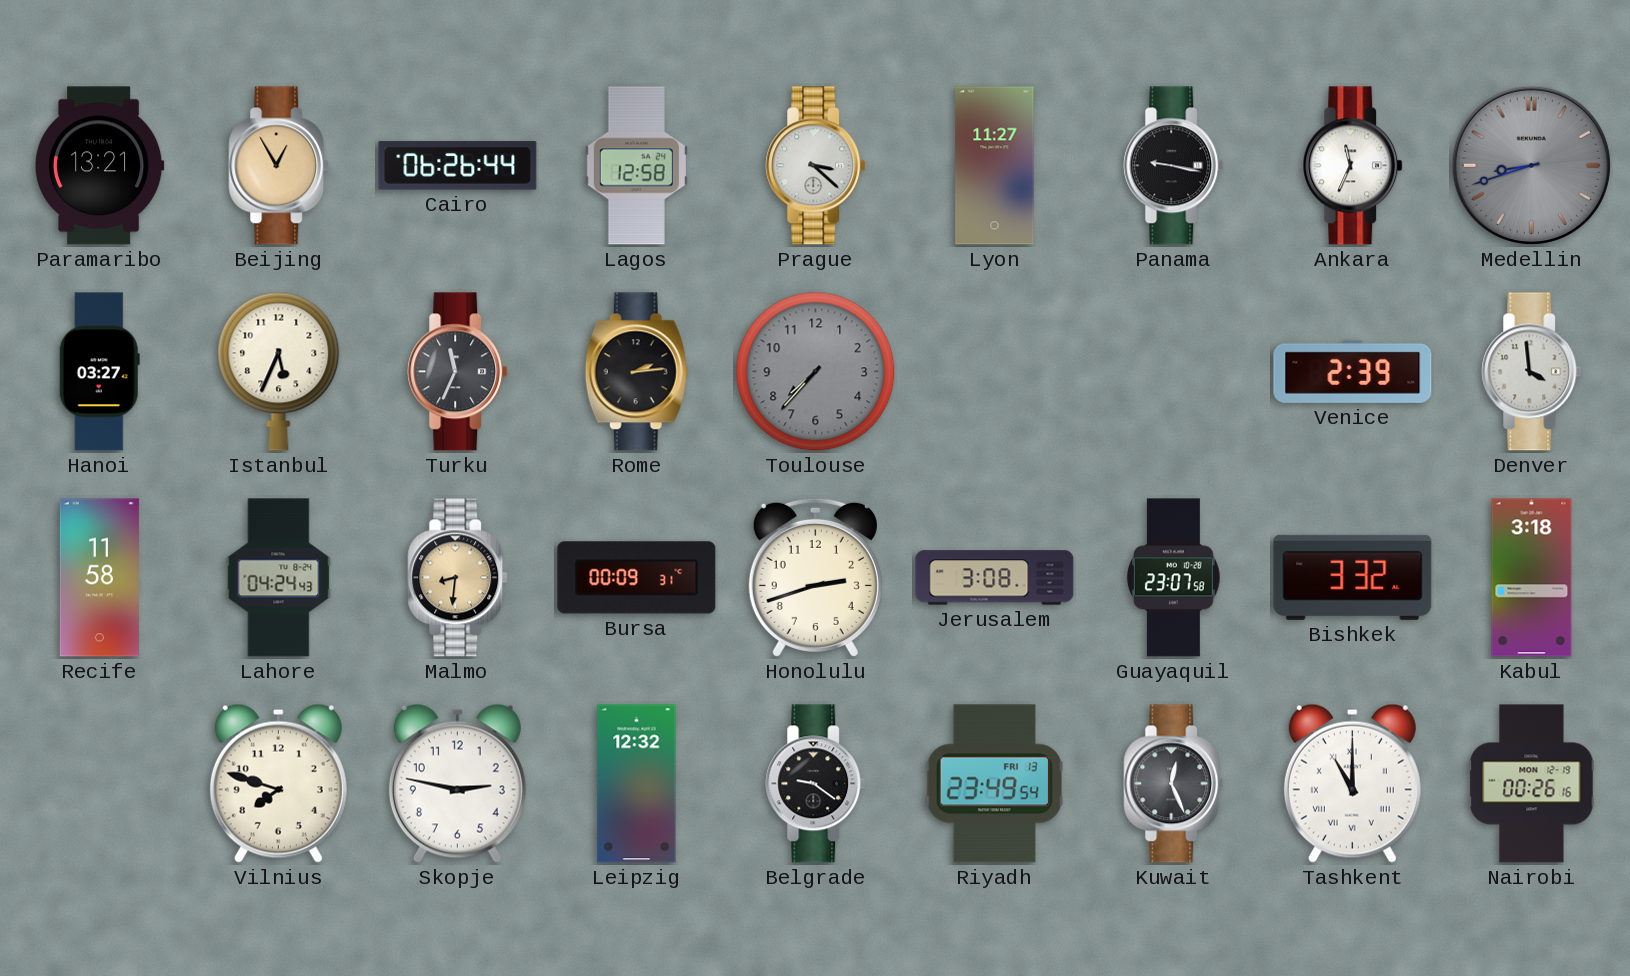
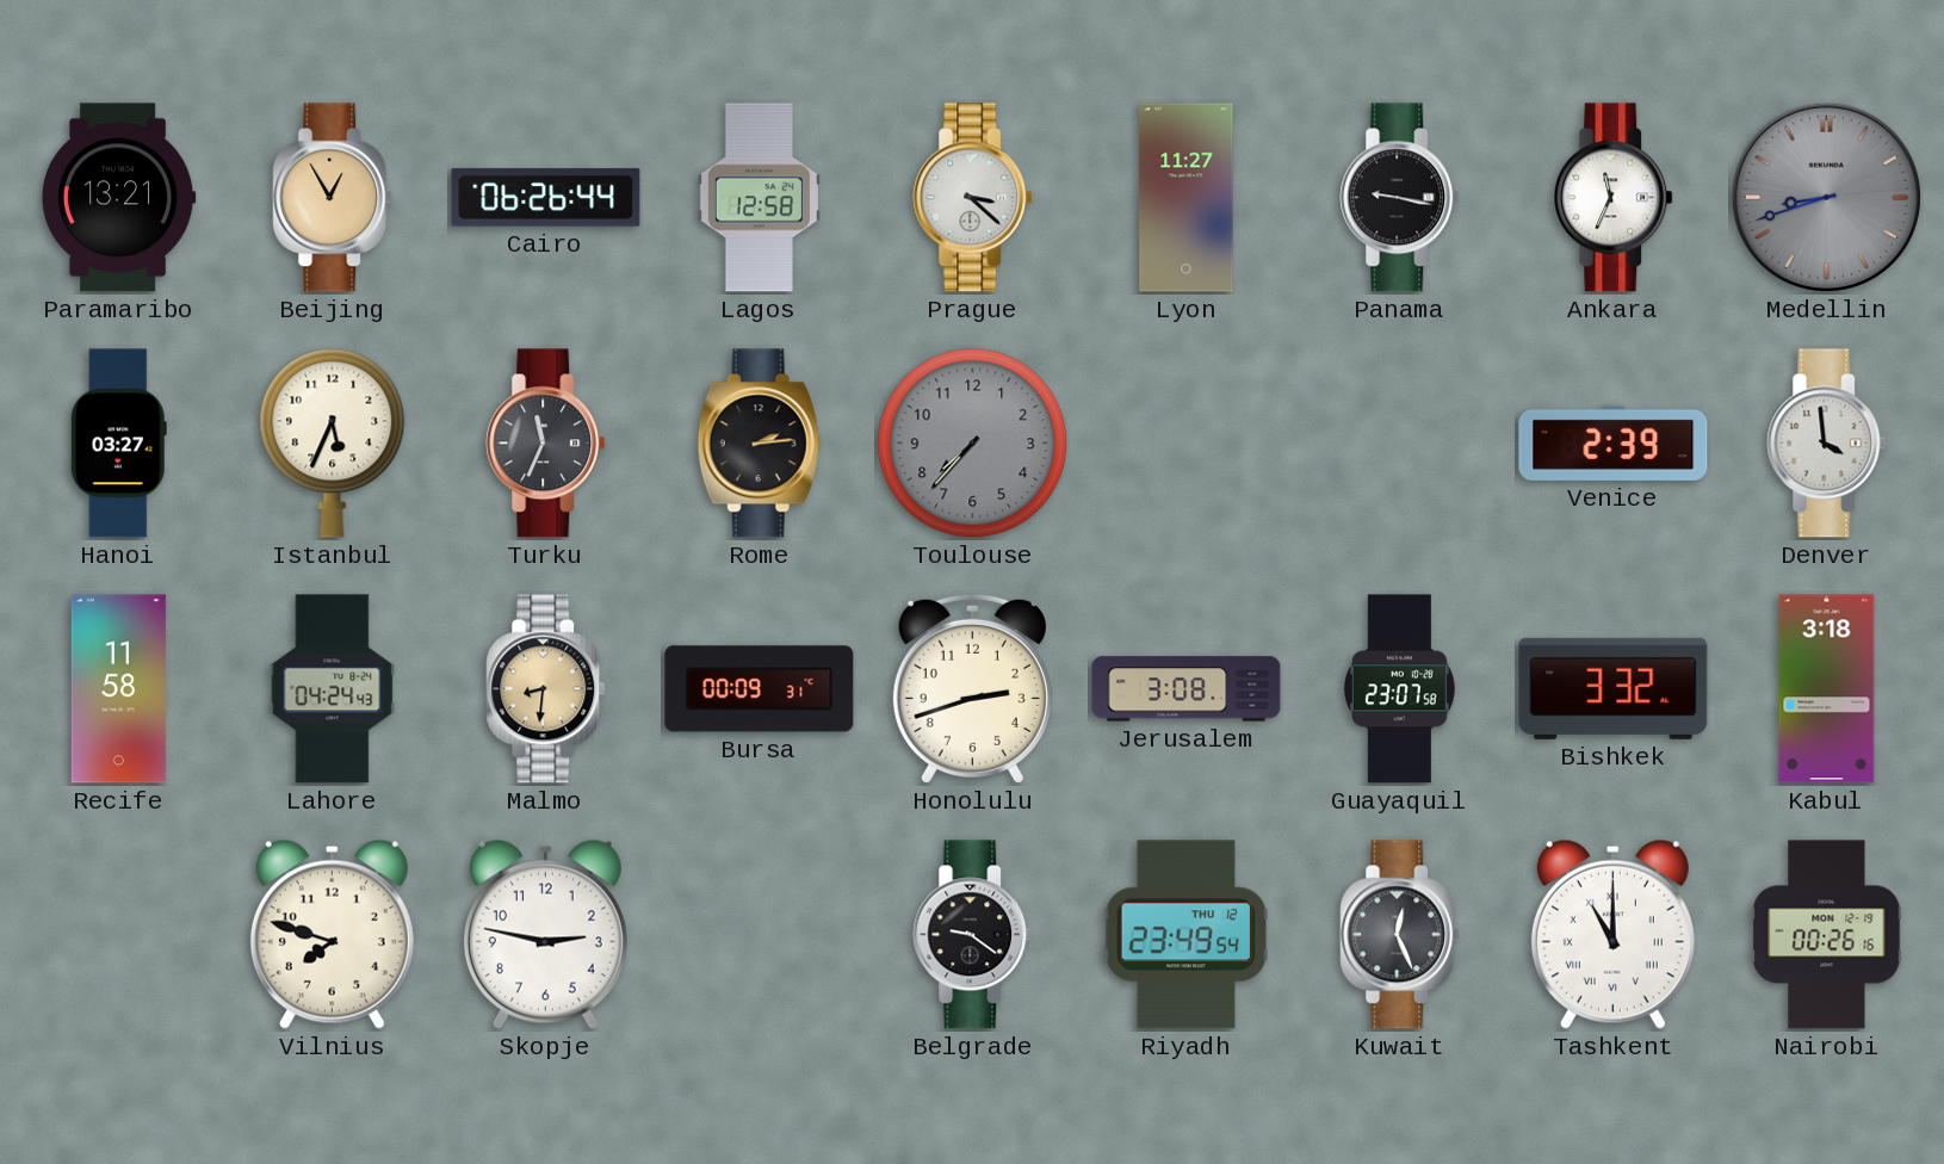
Leipzig: 12:32 -> none
Riyadh date: FRI 13 -> THU 12
